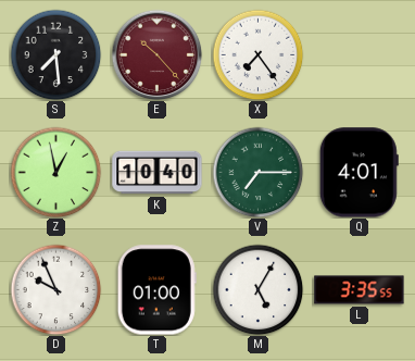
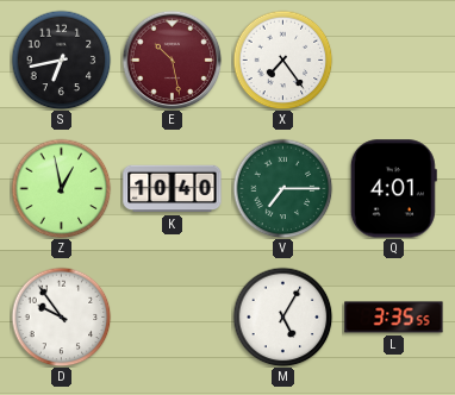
S: 7:29 -> 6:43
E: 10:23 -> 10:28
D: 9:56 -> 9:54
T: 01:00 -> none
